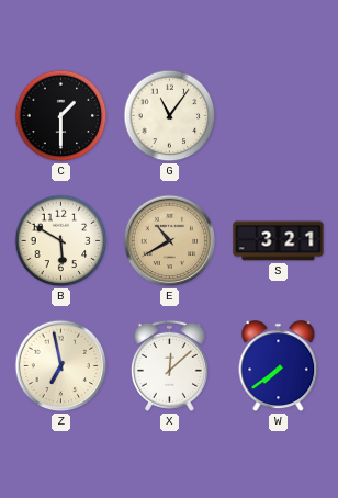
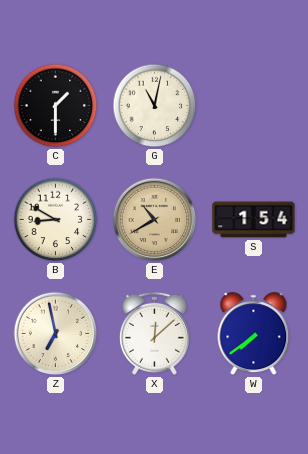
G: 11:06 -> 11:02
B: 5:50 -> 8:50
S: 3:21 -> 1:54
